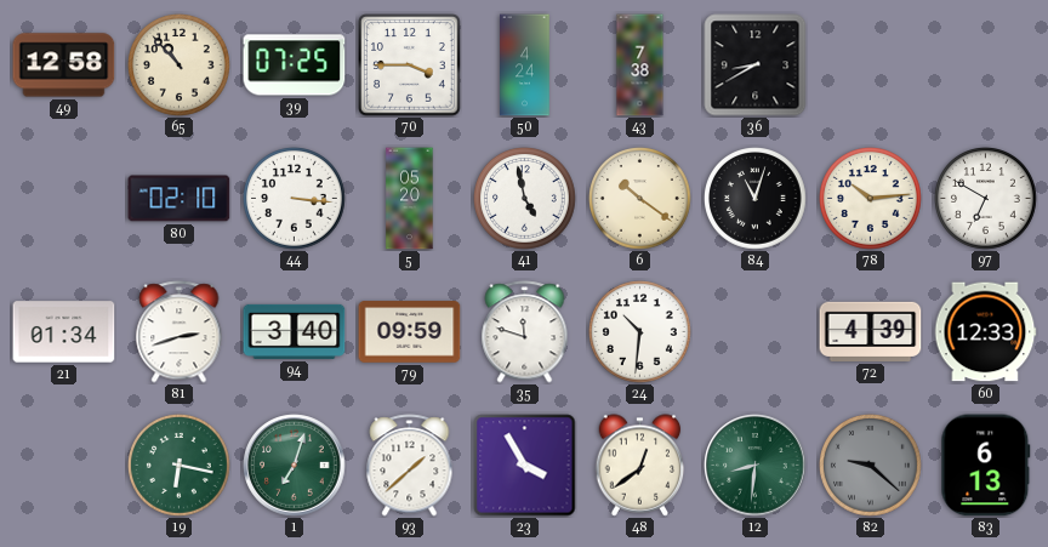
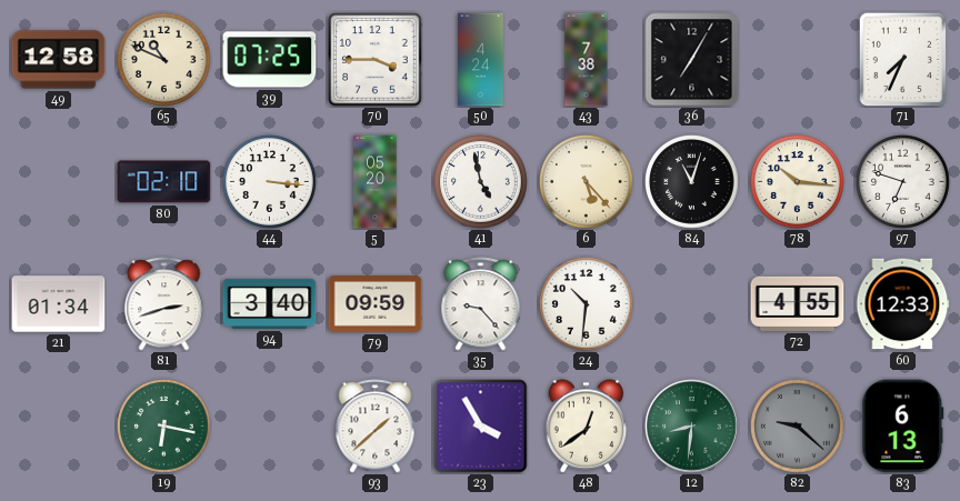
65: 10:53 -> 10:49
36: 8:40 -> 7:05
71: none -> 7:34
6: 10:21 -> 5:23
78: 10:14 -> 10:16
97: 6:50 -> 6:48
35: 11:48 -> 9:23
72: 4:39 -> 4:55
1: 7:03 -> none
